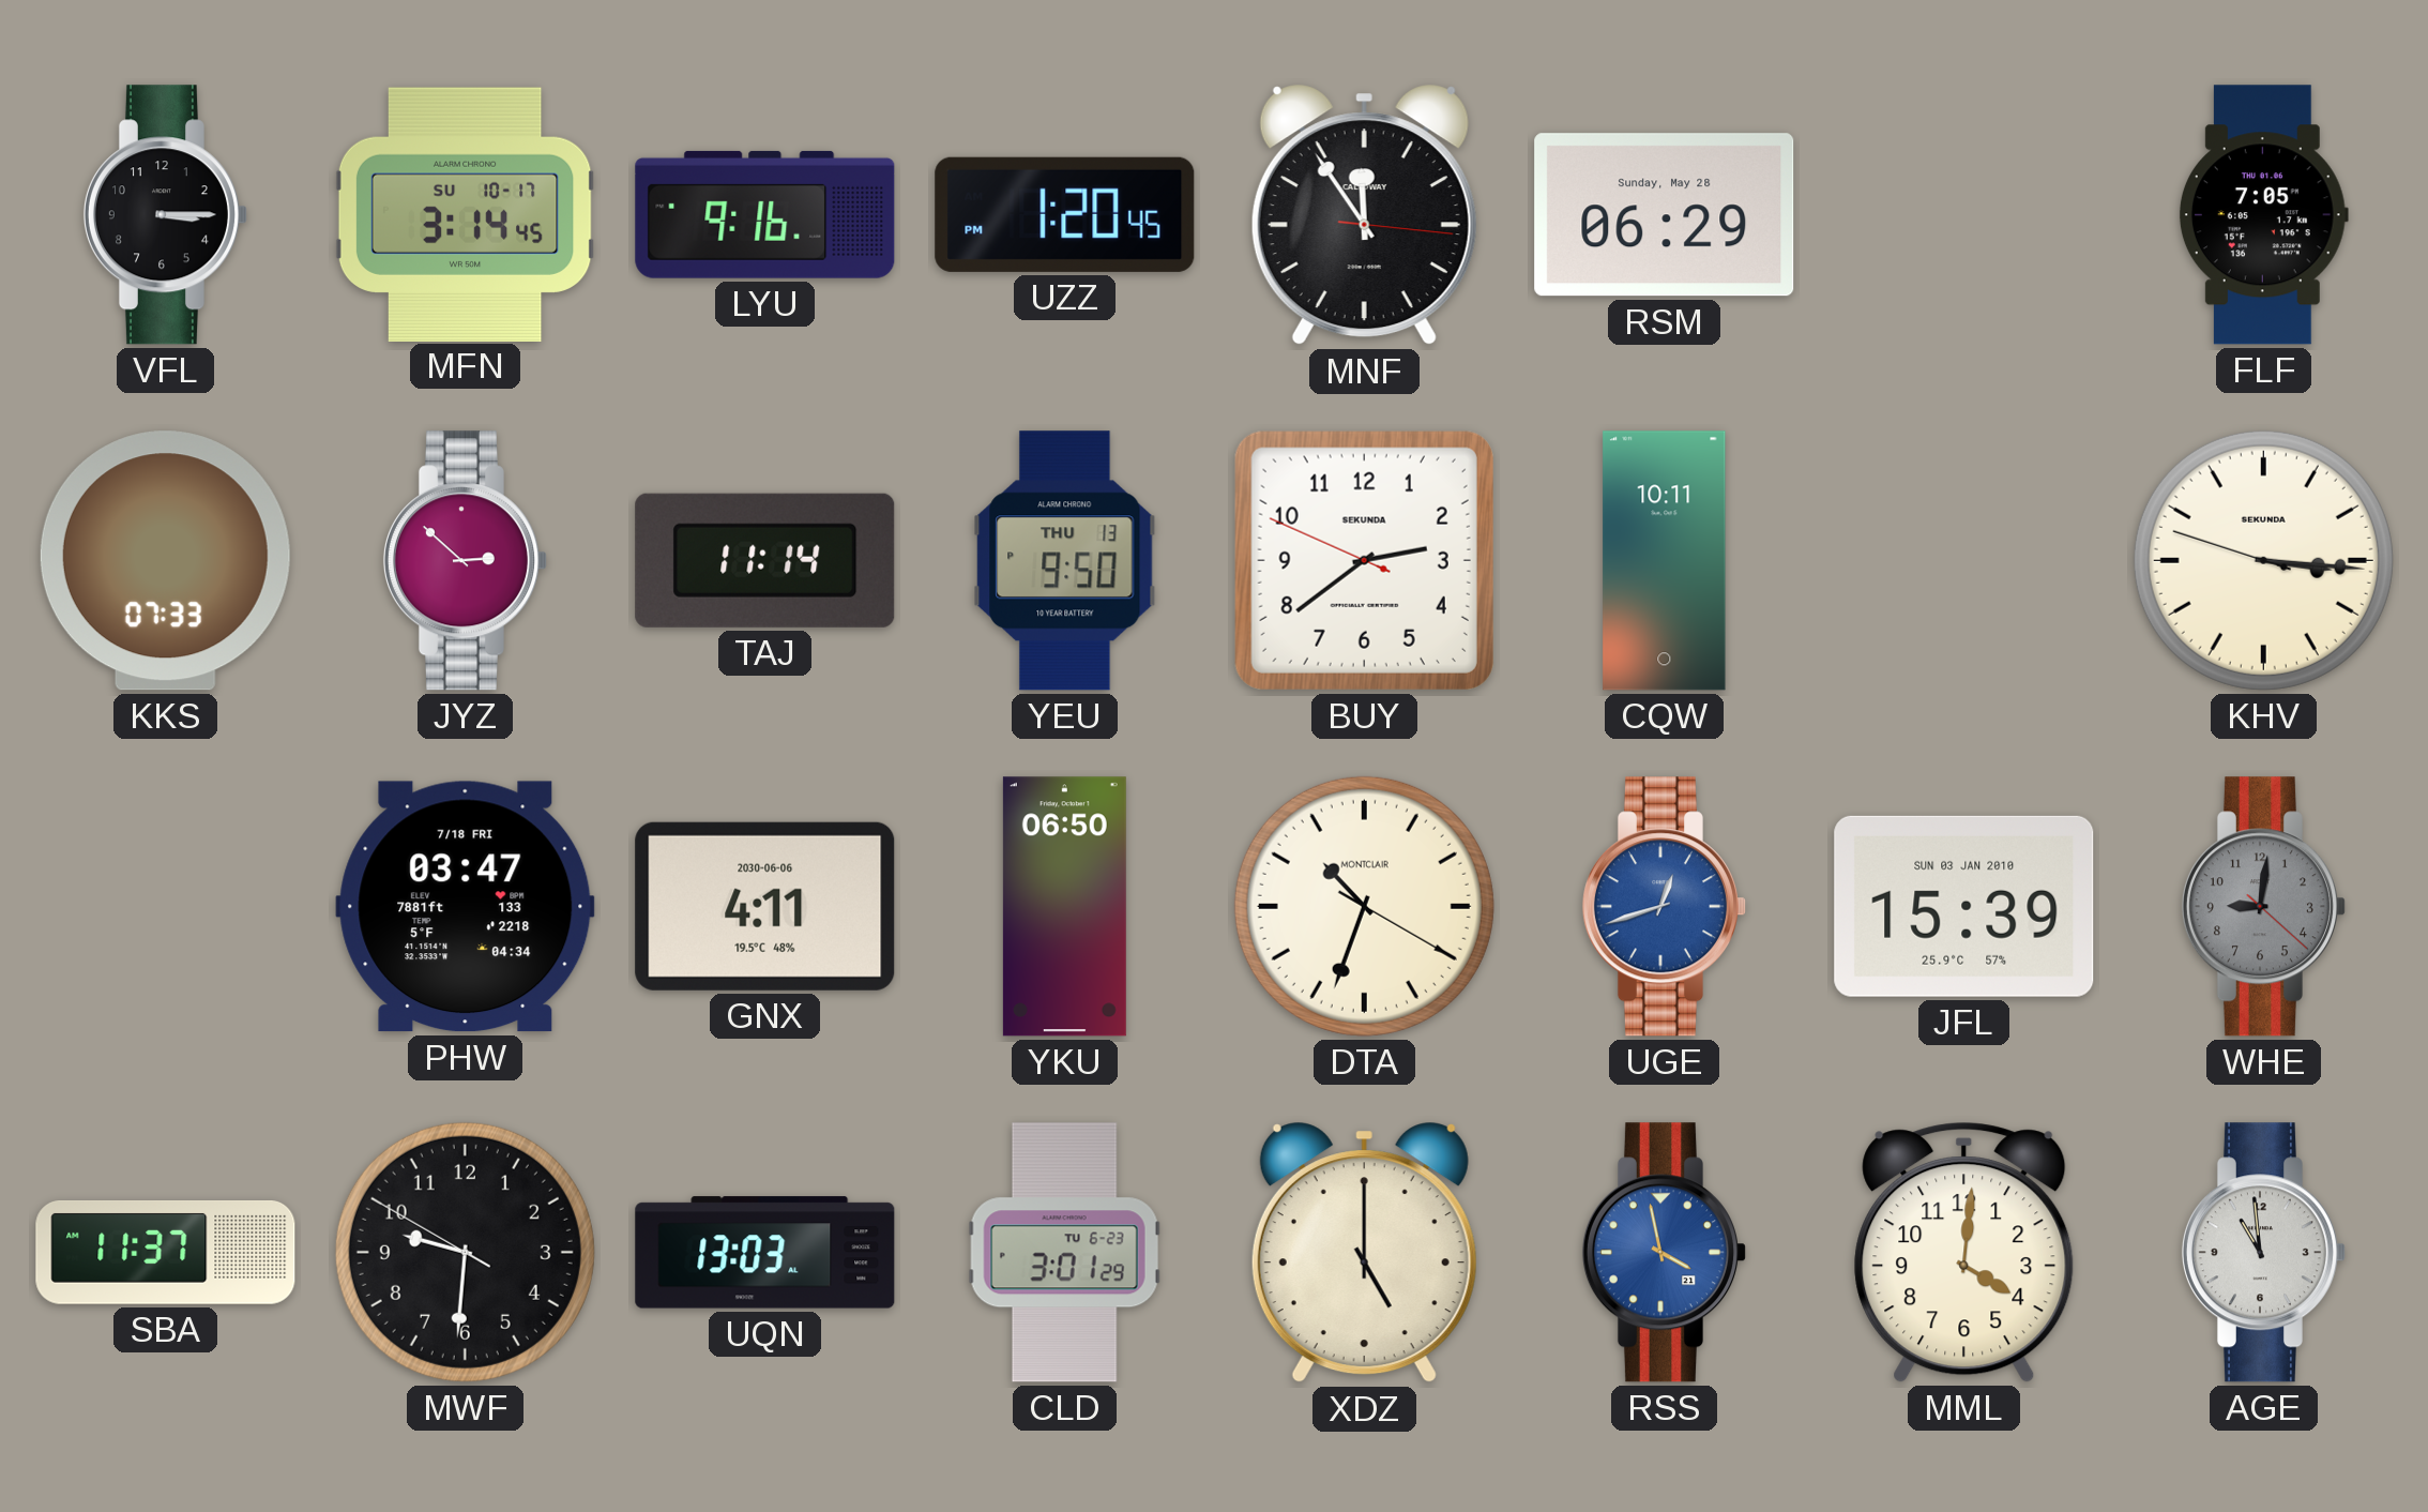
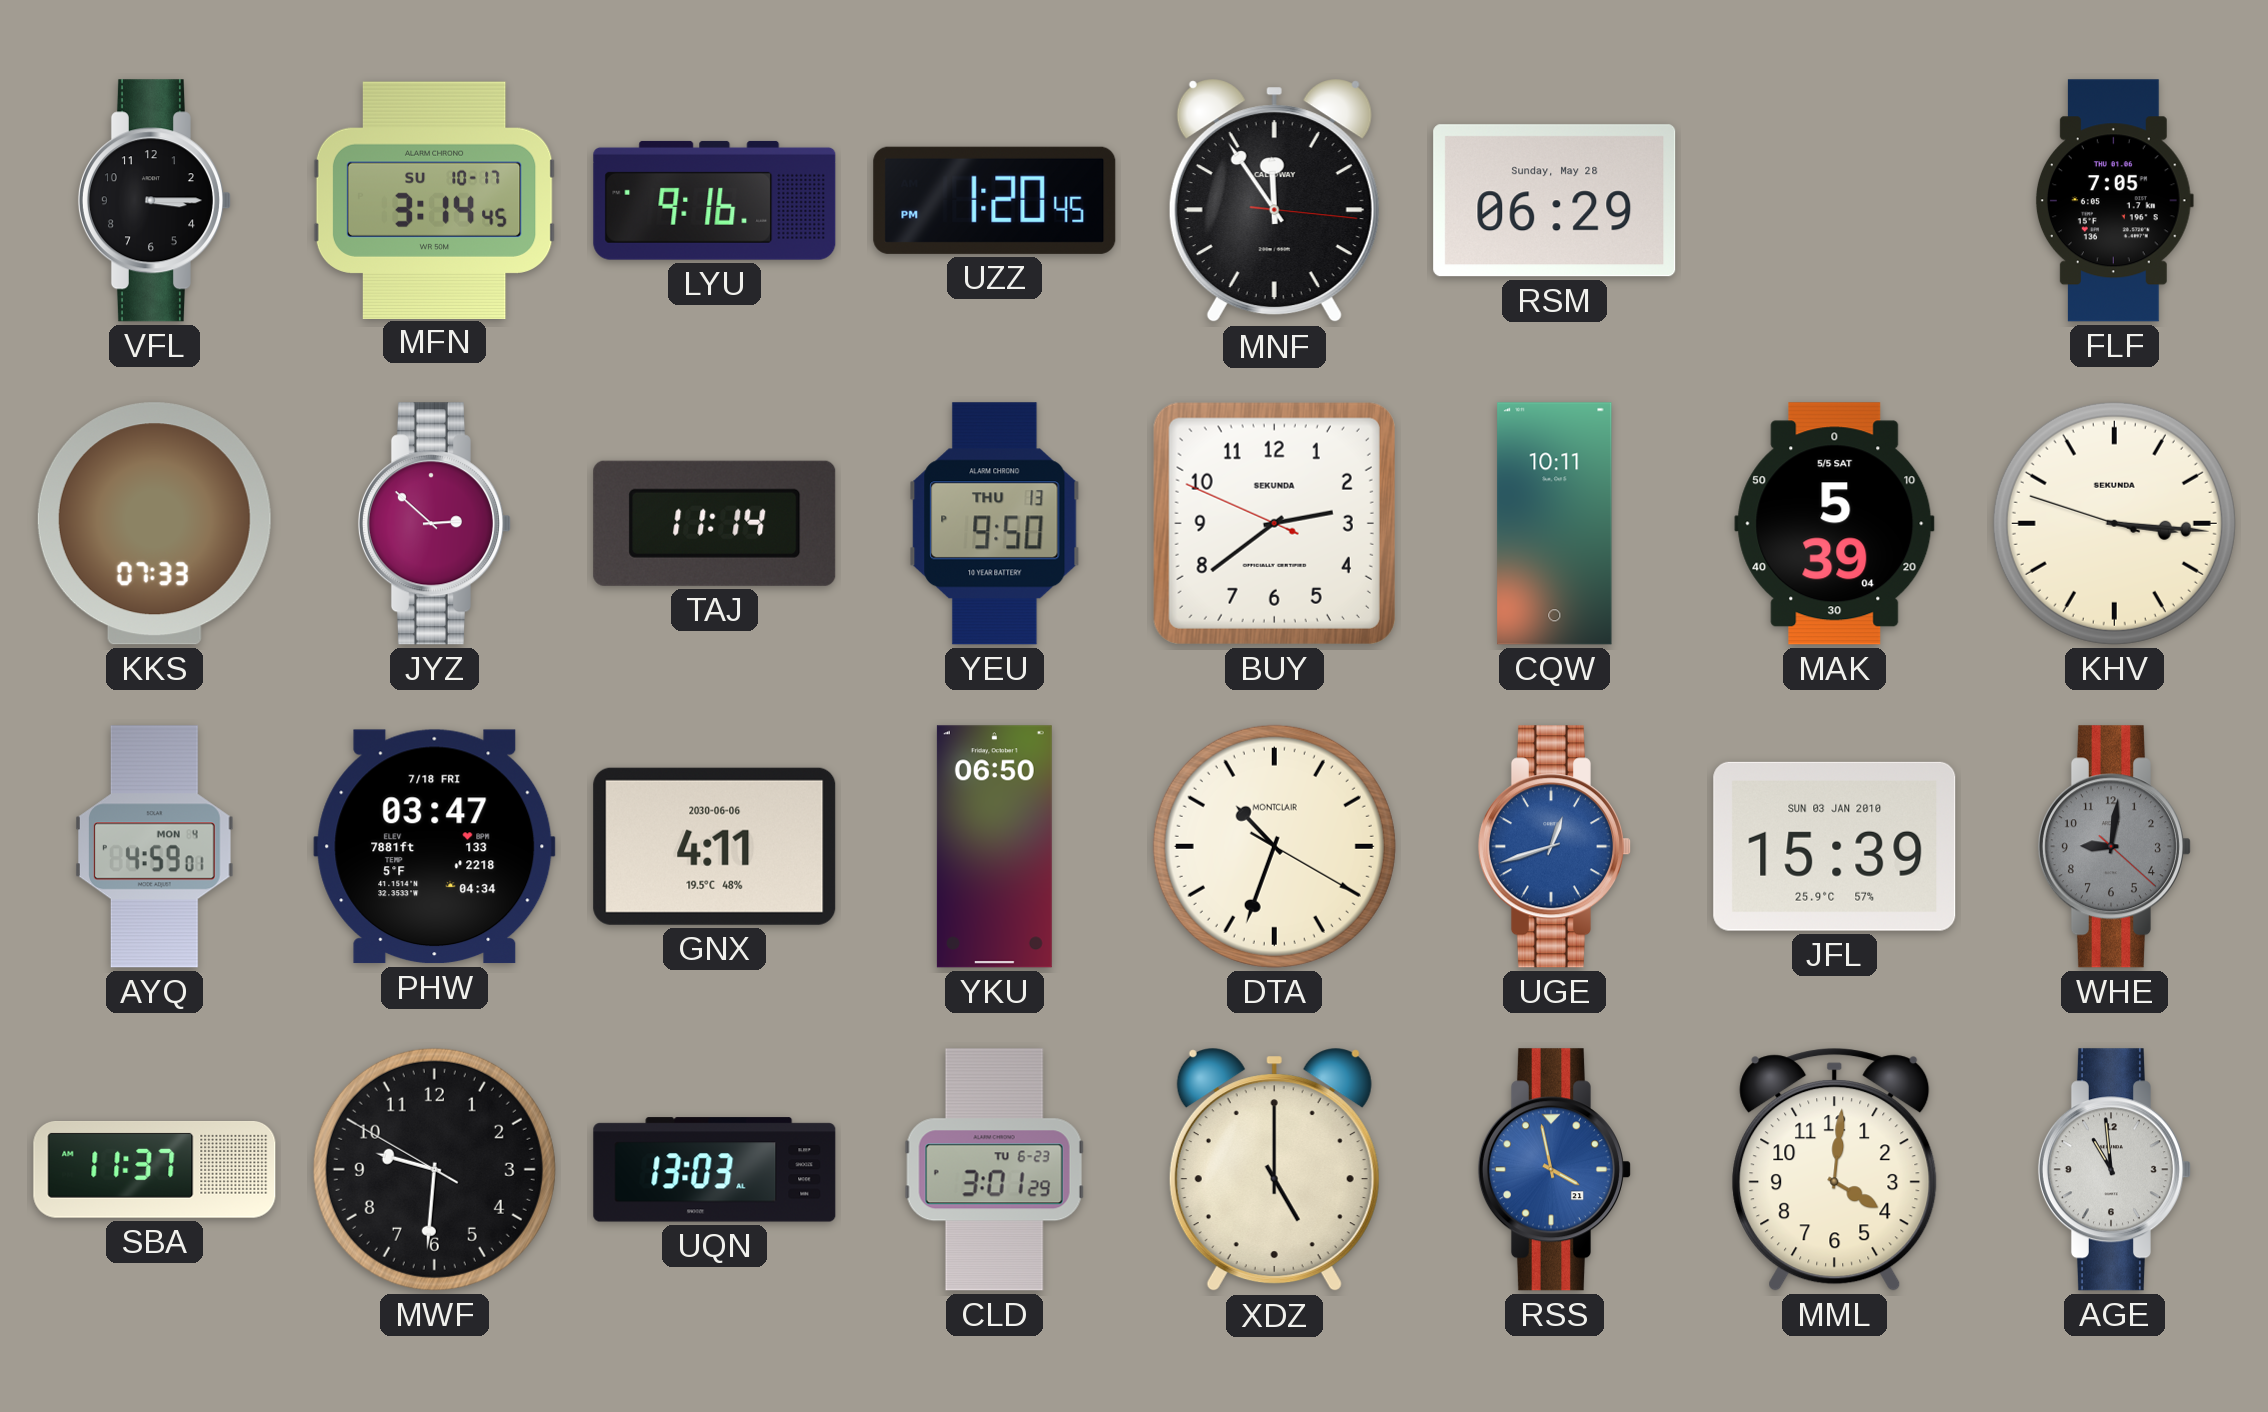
MAK: none -> 5:39
AYQ: none -> 4:59
